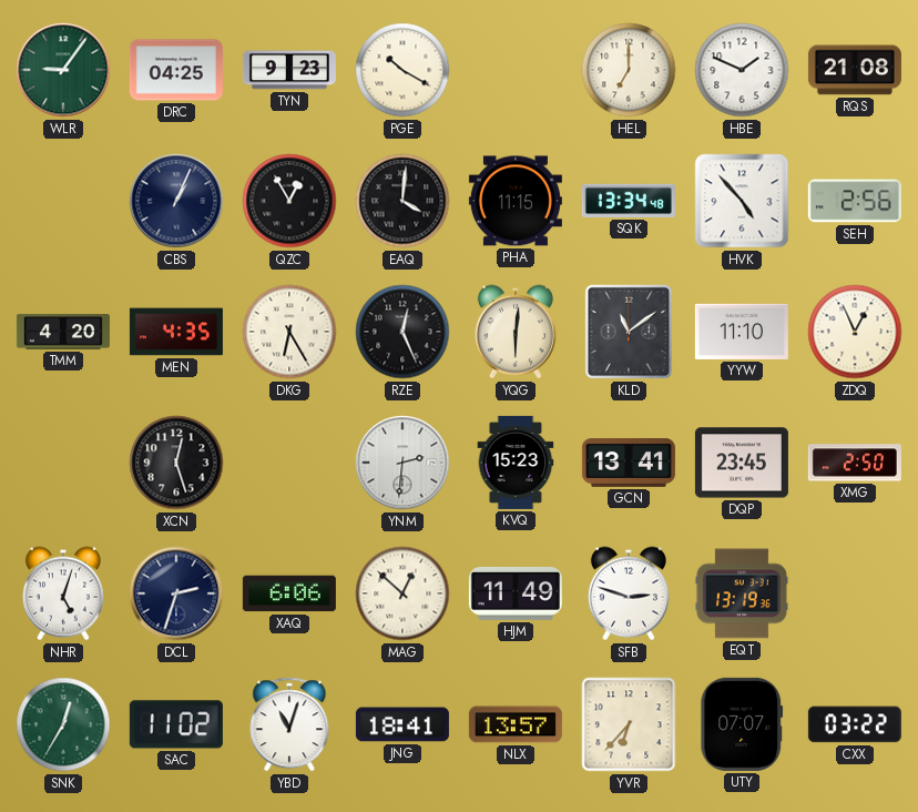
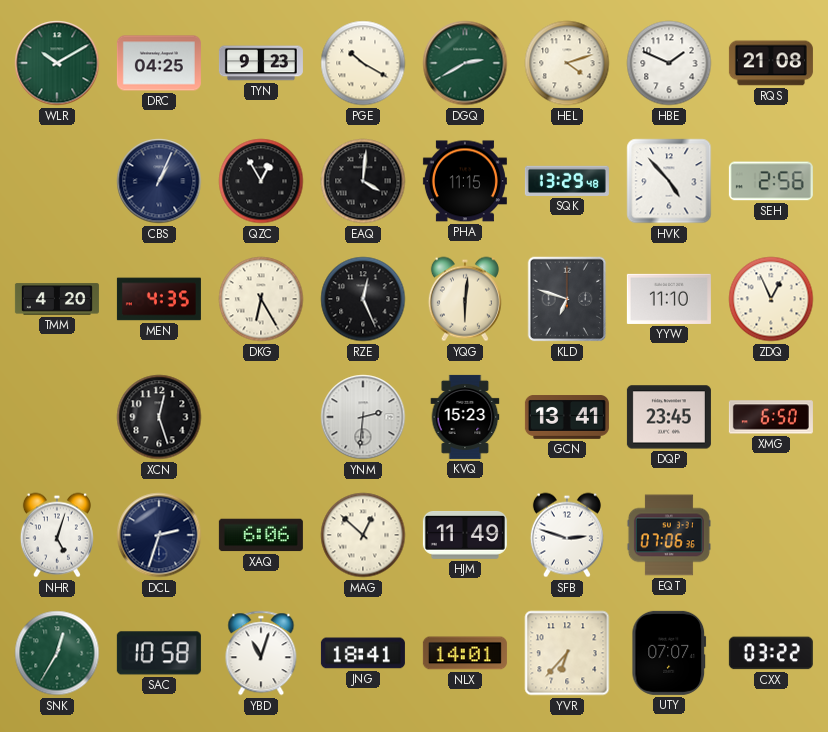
WLR: 9:06 -> 10:10
DGQ: none -> 2:40
HEL: 7:00 -> 4:12
SQK: 13:34 -> 13:29
KLD: 11:09 -> 6:48
XMG: 2:50 -> 6:50
EQT: 13:19 -> 07:06
SAC: 11:02 -> 10:58
NLX: 13:57 -> 14:01
